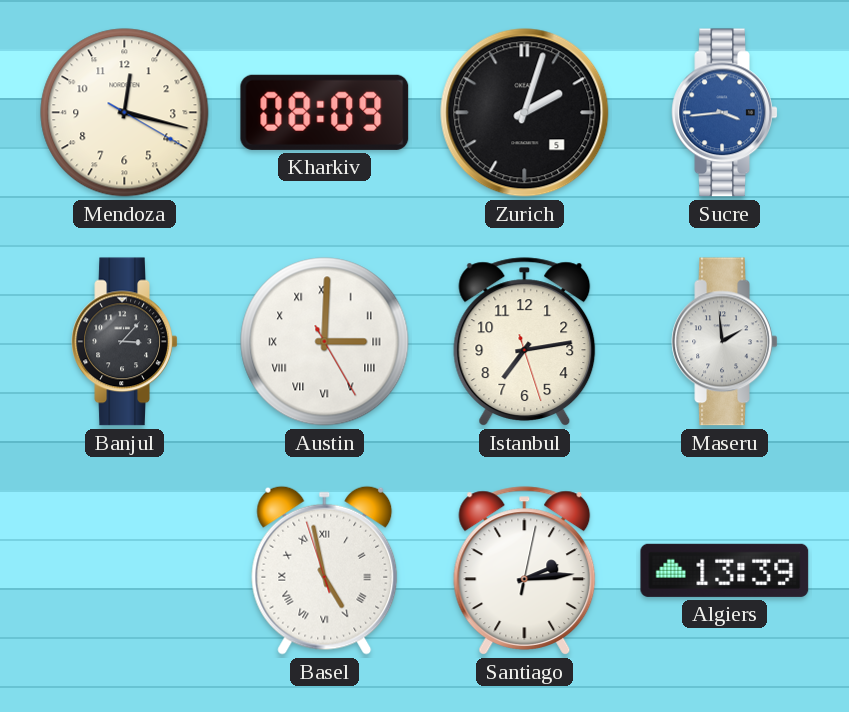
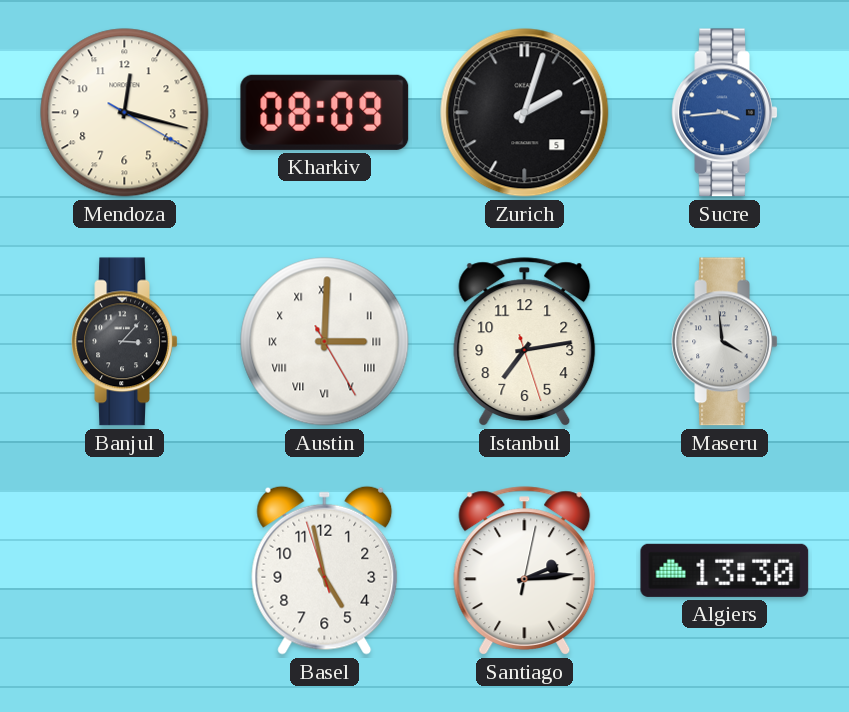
Maseru: 1:59 -> 3:59
Basel numerals: Roman -> Arabic
Algiers: 13:39 -> 13:30
